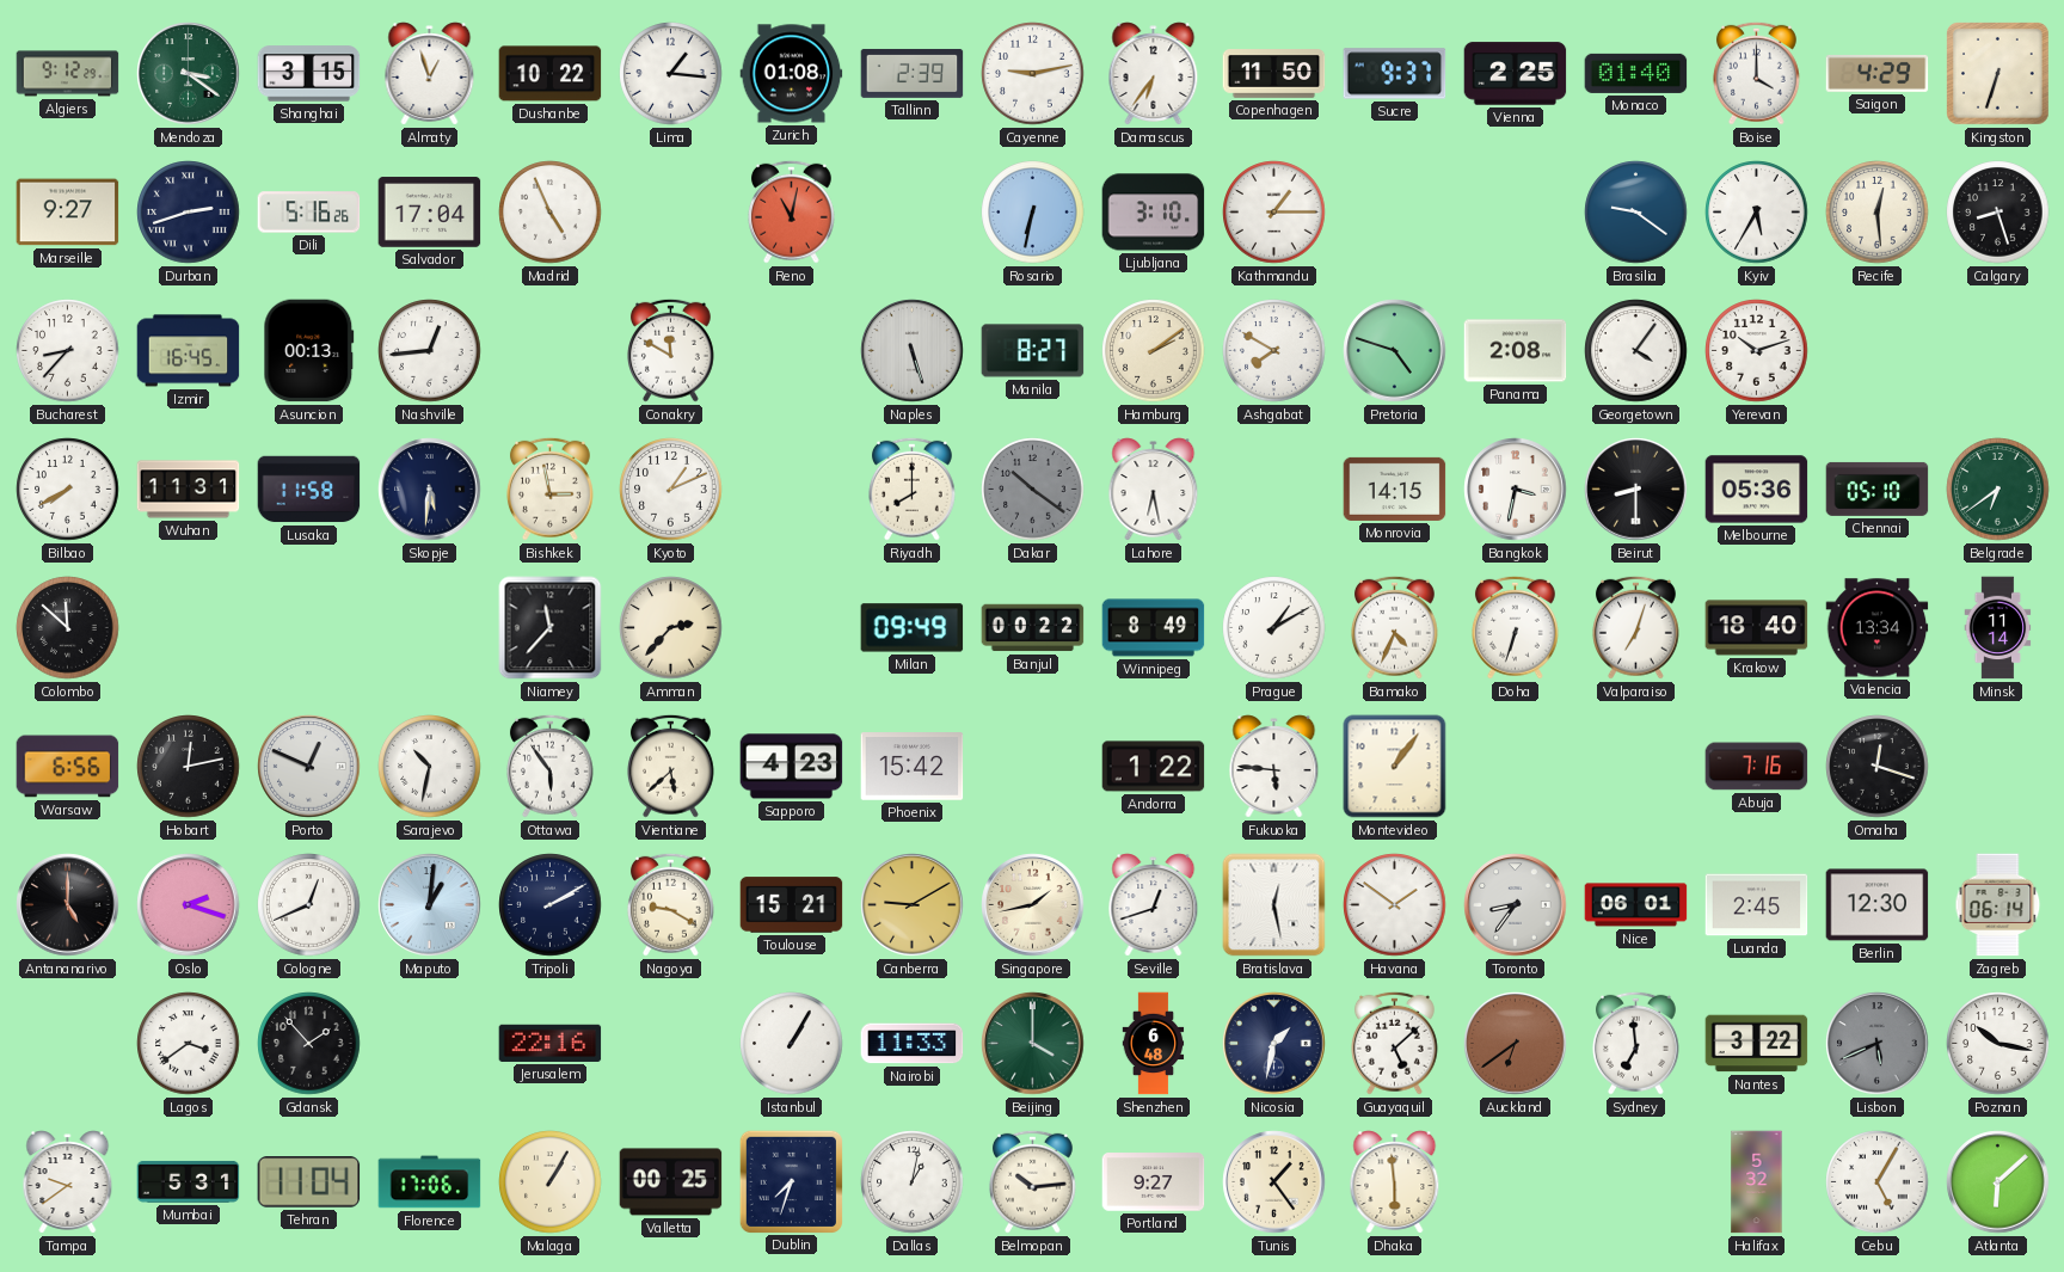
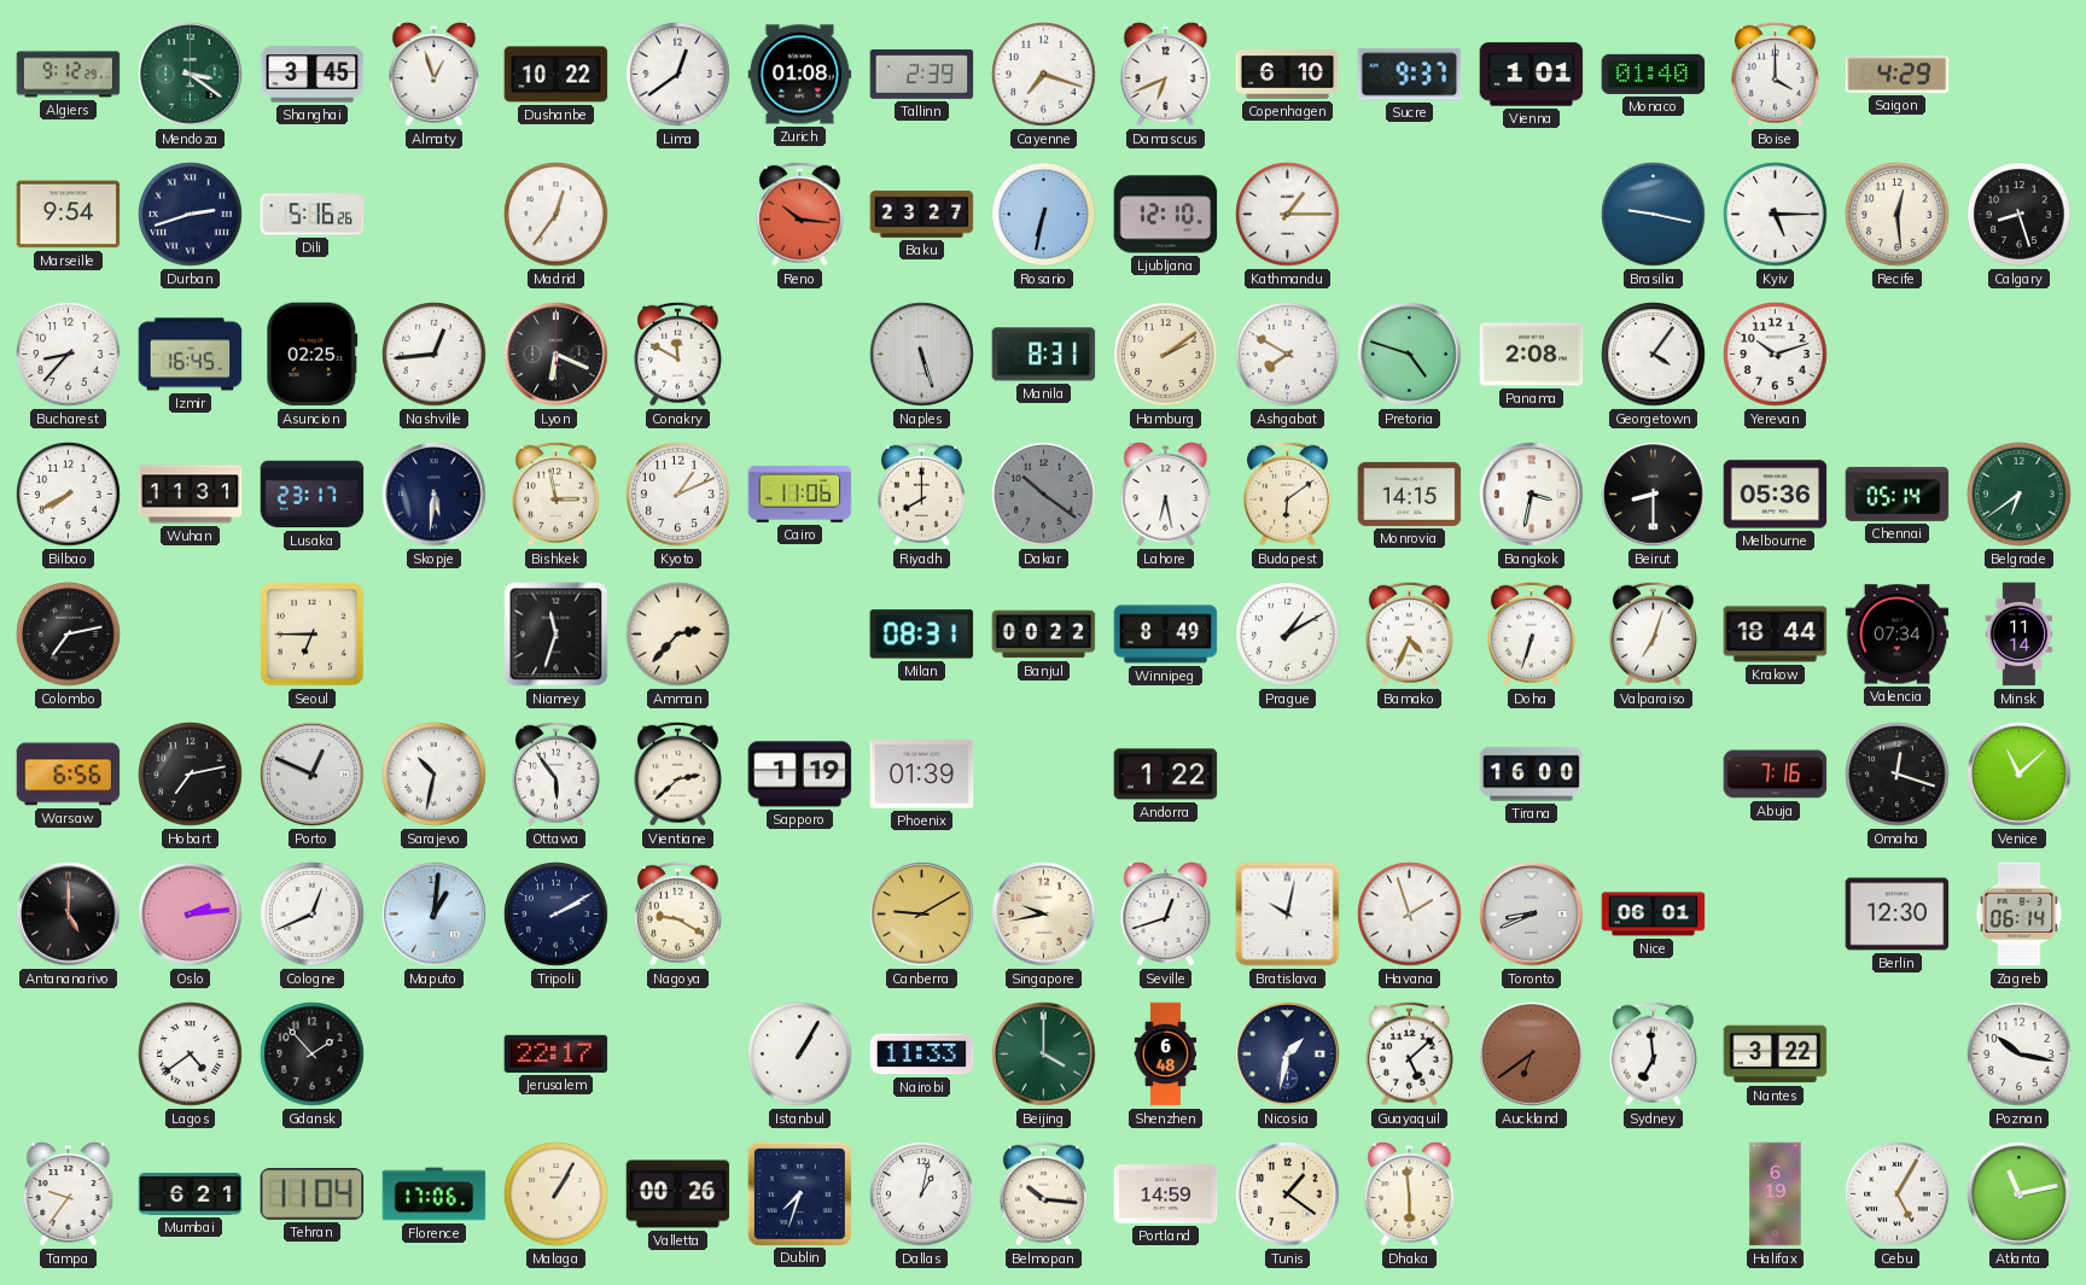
Shanghai: 3:15 -> 3:45
Lima: 1:16 -> 12:39
Cayenne: 9:13 -> 7:18
Damascus: 6:36 -> 6:41
Copenhagen: 11:50 -> 6:10
Vienna: 2:25 -> 1:01
Kingston: 6:33 -> none
Marseille: 9:27 -> 9:54
Salvador: 17:04 -> none
Madrid: 4:56 -> 12:36
Reno: 11:02 -> 10:16
Baku: none -> 23:27
Ljubljana: 3:10 -> 12:10
Brasilia: 9:21 -> 9:17
Kyiv: 5:35 -> 5:15
Asuncion: 00:13 -> 02:25
Lyon: none -> 6:19
Manila: 8:27 -> 8:31
Lusaka: 11:58 -> 23:17
Cairo: none -> 11:06
Budapest: none -> 6:09
Chennai: 05:10 -> 05:14
Colombo: 11:52 -> 7:13
Seoul: none -> 6:45
Niamey: 11:37 -> 11:33
Milan: 09:49 -> 08:31
Krakow: 18:40 -> 18:44
Valencia: 13:34 -> 07:34
Hobart: 12:13 -> 7:13
Vientiane: 5:38 -> 2:38
Sapporo: 4:23 -> 1:19
Phoenix: 15:42 -> 01:39
Fukuoka: 5:46 -> none
Montevideo: 1:06 -> none
Tirana: none -> 16:00
Venice: none -> 11:08
Oslo: 2:18 -> 2:14
Toulouse: 15:21 -> none
Singapore: 1:43 -> 9:43
Bratislava: 12:28 -> 10:02
Havana: 1:51 -> 1:57
Toronto: 8:36 -> 8:41
Luanda: 2:45 -> none
Lagos: 3:39 -> 4:39
Jerusalem: 22:16 -> 22:17
Lisbon: 5:41 -> none
Tampa: 9:39 -> 9:36
Mumbai: 5:31 -> 6:21
Valletta: 00:25 -> 00:26
Belmopan: 10:14 -> 10:16
Portland: 9:27 -> 14:59
Tunis: 1:24 -> 1:21
Halifax: 5:32 -> 6:19
Atlanta: 6:08 -> 11:13
